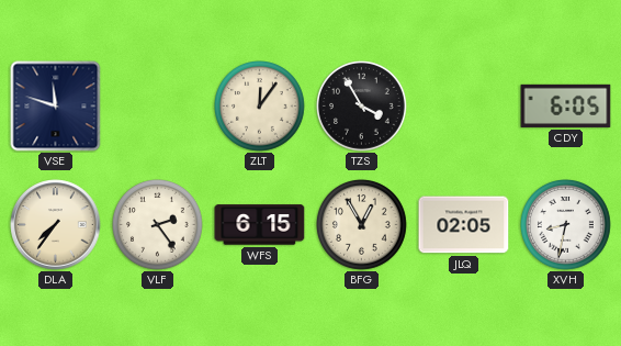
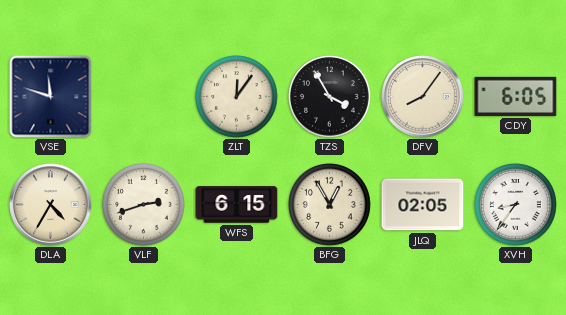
DFV: none -> 8:06
DLA: 7:36 -> 4:35
VLF: 2:24 -> 2:42
XVH: 8:32 -> 8:36
